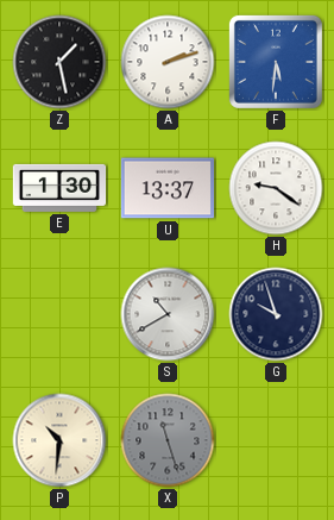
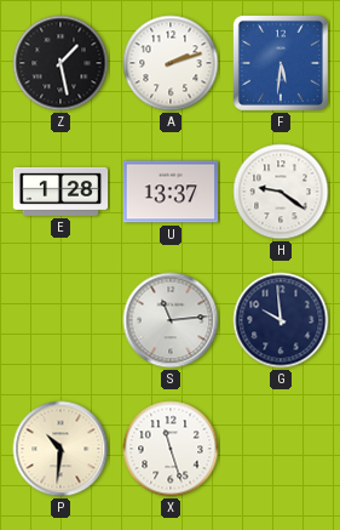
E: 1:30 -> 1:28
S: 10:40 -> 11:14
G: 9:57 -> 9:59
X dial: grey -> white
